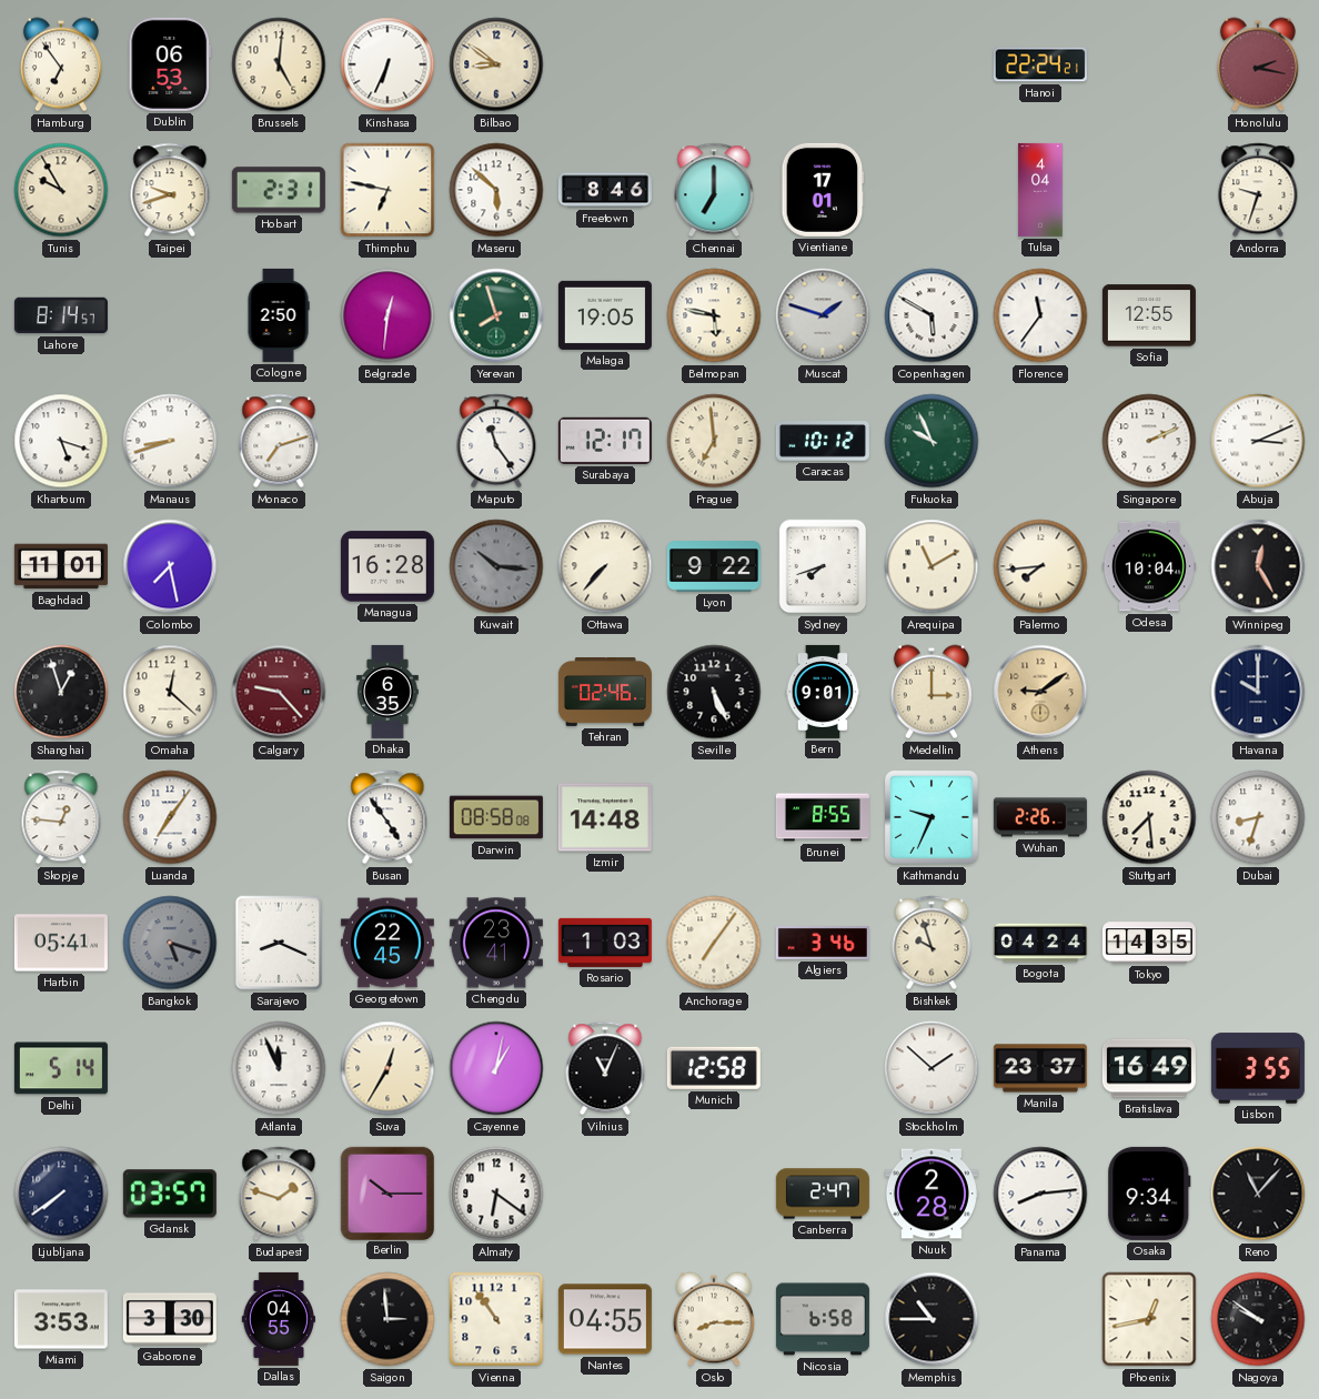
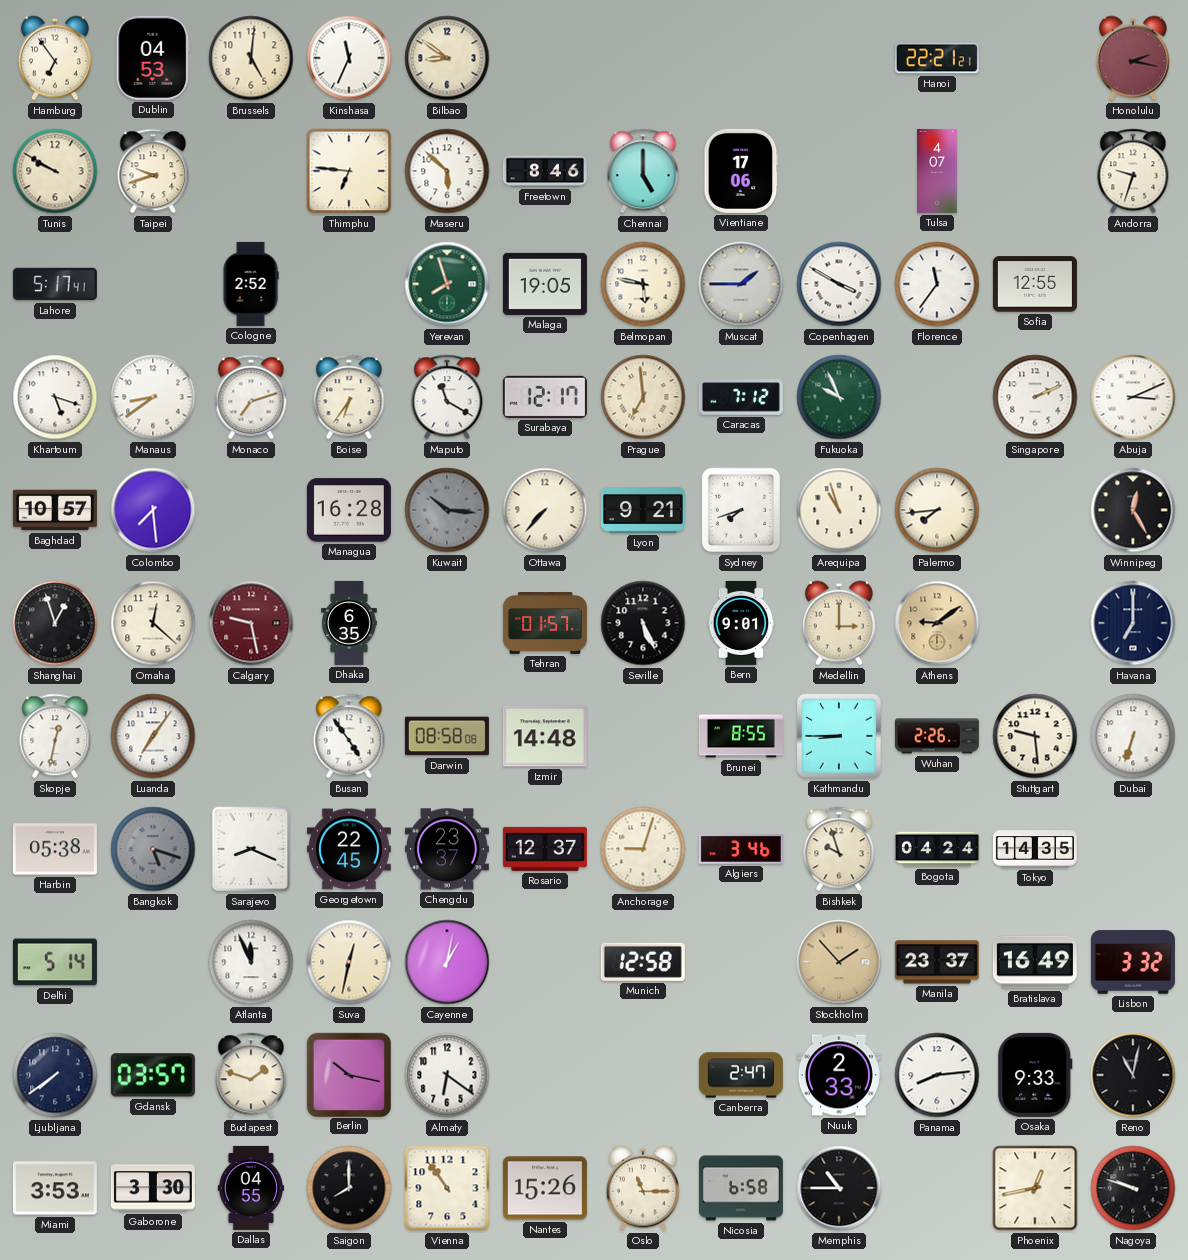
Dublin: 06:53 -> 04:53
Kinshasa: 6:34 -> 11:34
Hanoi: 22:24 -> 22:21
Tunis: 9:55 -> 9:50
Hobart: 2:31 -> none
Thimphu: 6:47 -> 6:46
Chennai: 7:00 -> 5:00
Vientiane: 17:01 -> 17:06
Tulsa: 4:04 -> 4:07
Lahore: 8:14 -> 5:17
Cologne: 2:50 -> 2:52
Belgrade: 12:31 -> none
Muscat: 1:48 -> 1:45
Copenhagen: 5:50 -> 3:50
Manaus: 8:42 -> 8:39
Boise: none -> 6:36
Maputo: 11:24 -> 11:20
Caracas: 10:12 -> 7:12
Baghdad: 11:01 -> 10:57
Colombo: 7:28 -> 7:29
Lyon: 9:22 -> 9:21
Arequipa: 11:10 -> 10:57
Odesa: 10:04 -> none
Calgary: 9:23 -> 9:28
Tehran: 02:46 -> 01:57
Havana: 10:00 -> 7:00
Skopje: 12:46 -> 12:32
Kathmandu: 9:34 -> 8:45
Stuttgart: 7:29 -> 9:29
Dubai: 8:33 -> 6:33
Harbin: 05:41 -> 05:38
Chengdu: 23:41 -> 23:37
Rosario: 1:03 -> 12:37
Anchorage: 7:06 -> 9:03
Suva: 12:35 -> 12:32
Vilnius: 11:04 -> none
Stockholm: 1:52 -> 1:53
Stockholm dial: white -> champagne
Lisbon: 3:55 -> 3:32
Berlin: 10:15 -> 10:17
Nuuk: 2:28 -> 2:33
Osaka: 9:34 -> 9:33
Reno: 11:07 -> 11:02
Saigon: 2:59 -> 8:00
Nantes: 04:55 -> 15:26
Oslo: 8:15 -> 11:15
Nagoya: 9:51 -> 9:48
